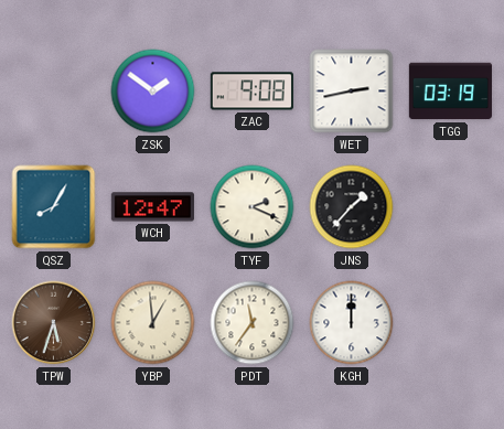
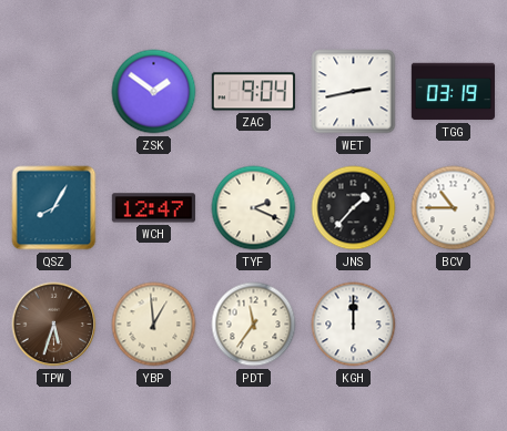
ZAC: 9:08 -> 9:04
BCV: none -> 10:45
